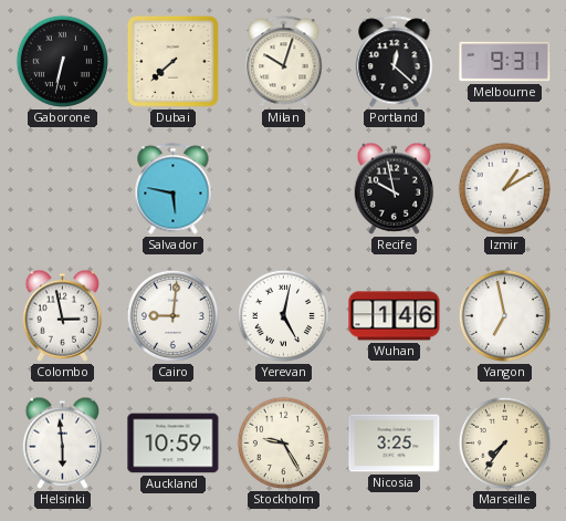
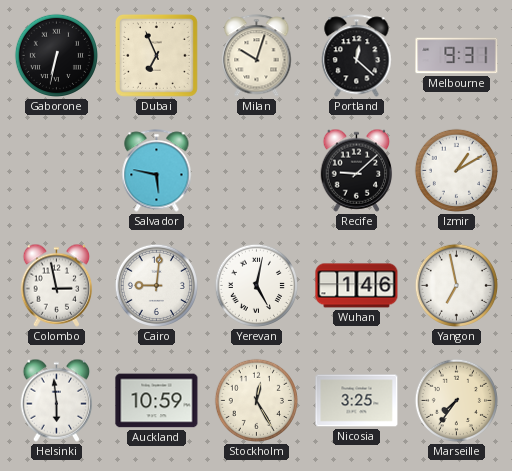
Dubai: 7:38 -> 6:56
Recife: 9:58 -> 9:08
Stockholm: 9:25 -> 12:25
